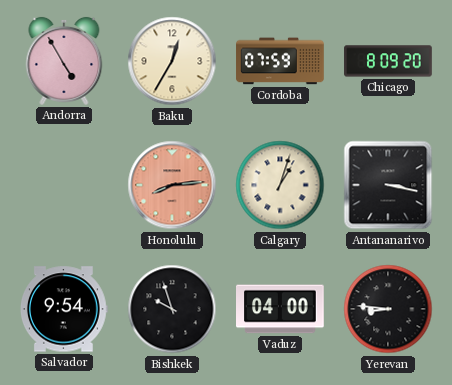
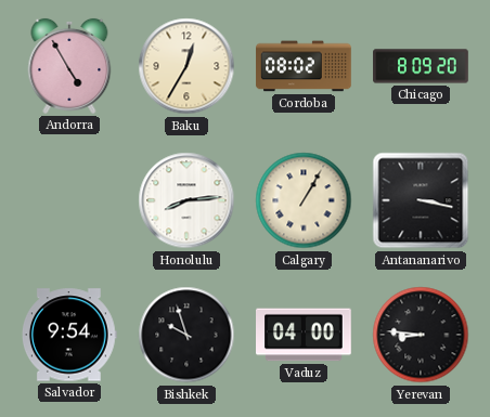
Cordoba: 07:59 -> 08:02
Honolulu dial: salmon -> white
Calgary: 1:03 -> 1:05
